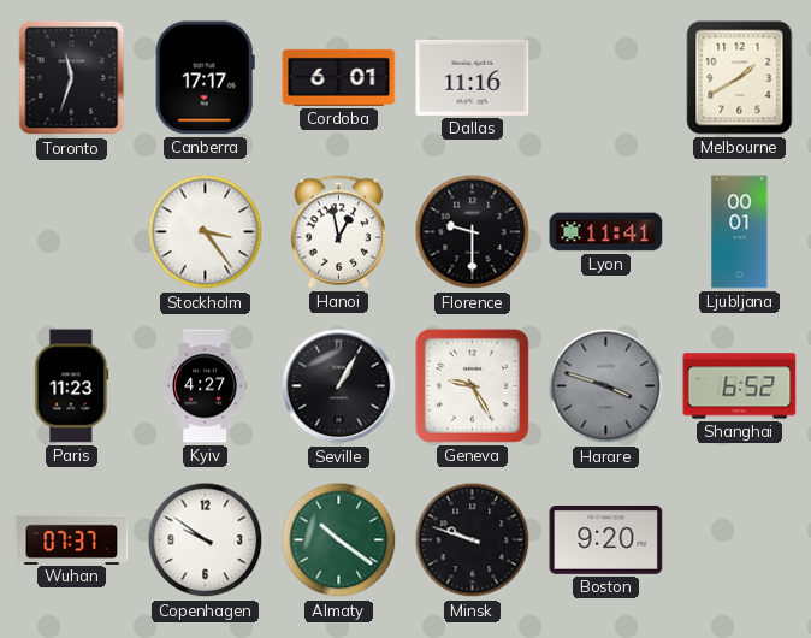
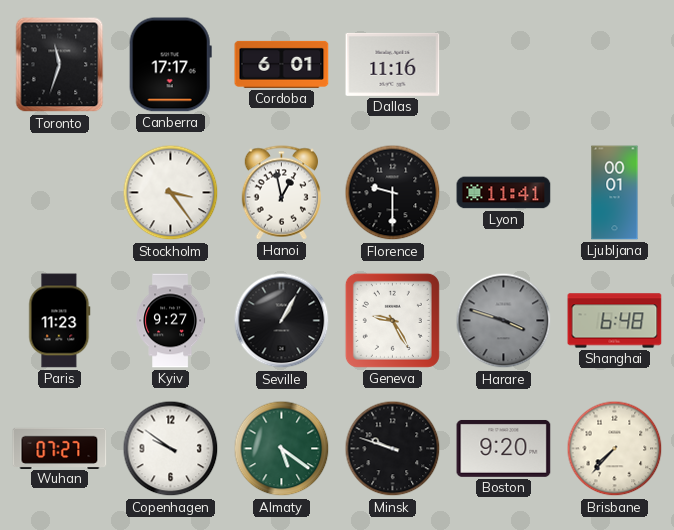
Melbourne: 1:40 -> none
Kyiv: 4:27 -> 9:27
Shanghai: 6:52 -> 6:48
Wuhan: 07:37 -> 07:27
Almaty: 10:21 -> 5:21
Brisbane: none -> 7:37
